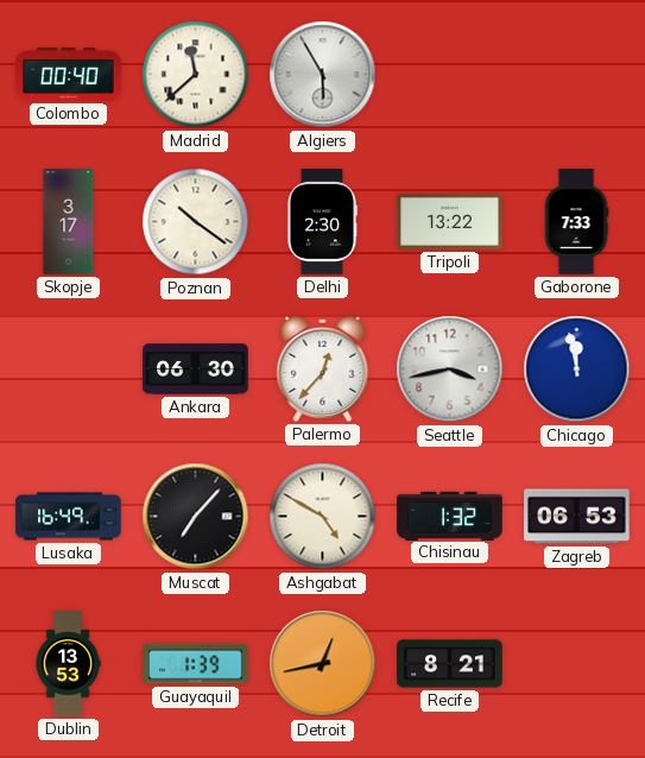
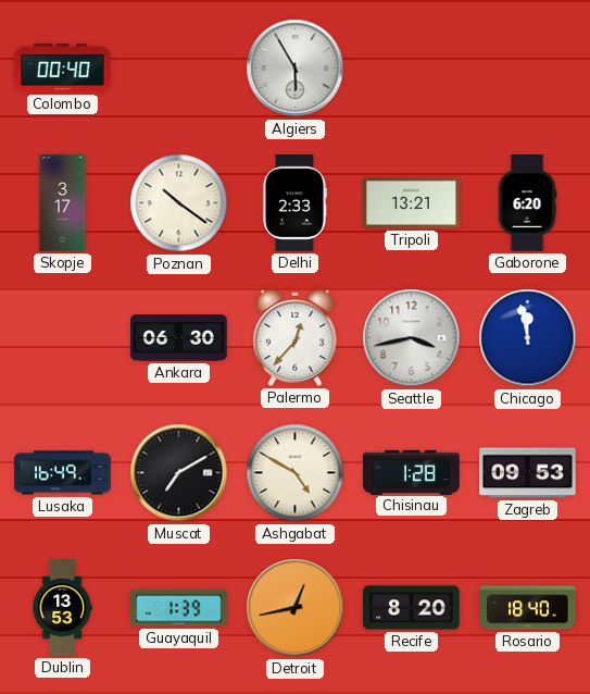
Madrid: 11:38 -> none
Delhi: 2:30 -> 2:33
Tripoli: 13:22 -> 13:21
Gaborone: 7:33 -> 6:20
Muscat: 7:07 -> 7:10
Chisinau: 1:32 -> 1:28
Zagreb: 06:53 -> 09:53
Recife: 8:21 -> 8:20
Rosario: none -> 18:40
